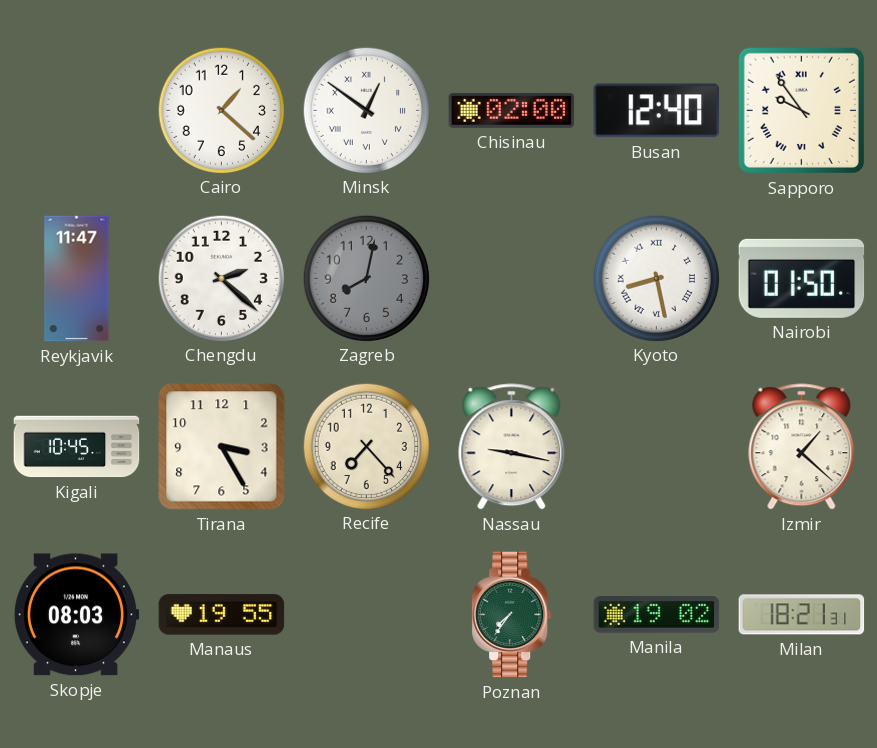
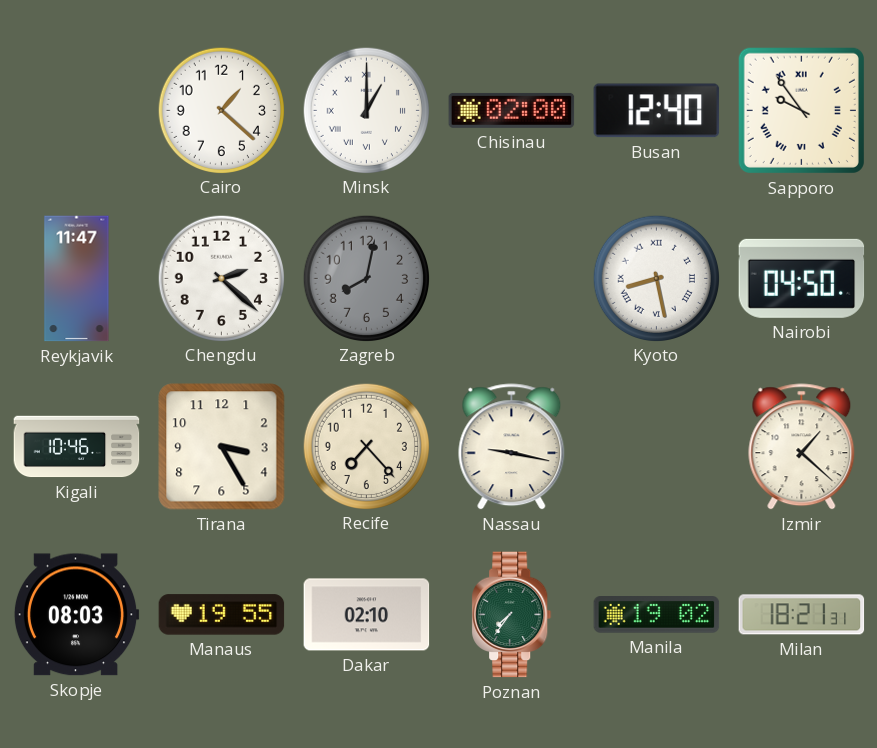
Minsk: 12:51 -> 1:00
Nairobi: 01:50 -> 04:50
Kigali: 10:45 -> 10:46
Dakar: none -> 02:10
